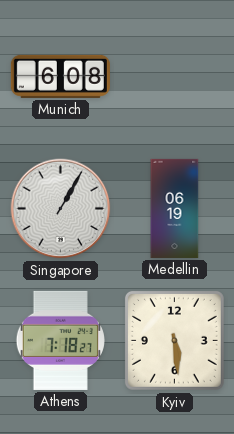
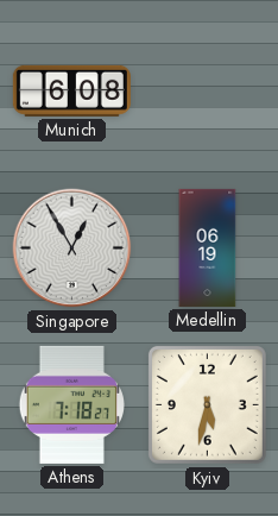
Singapore: 1:05 -> 12:55
Kyiv: 5:29 -> 5:32
